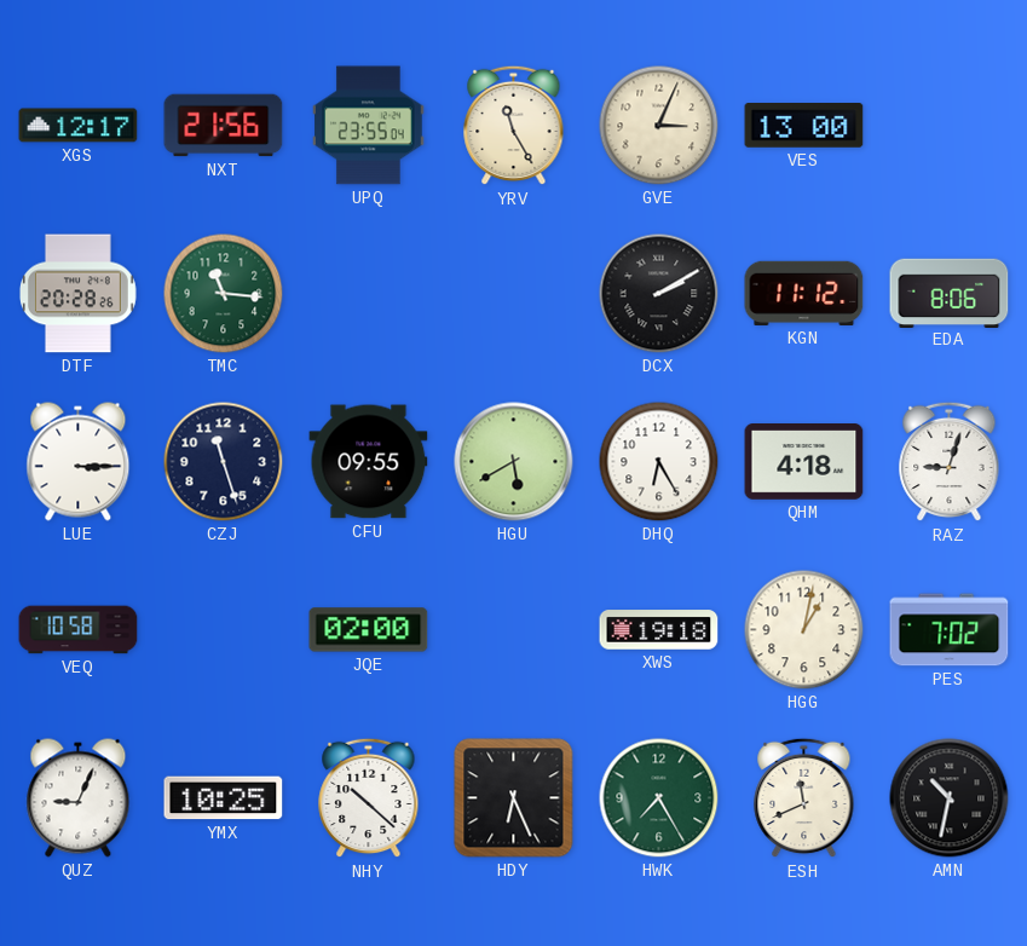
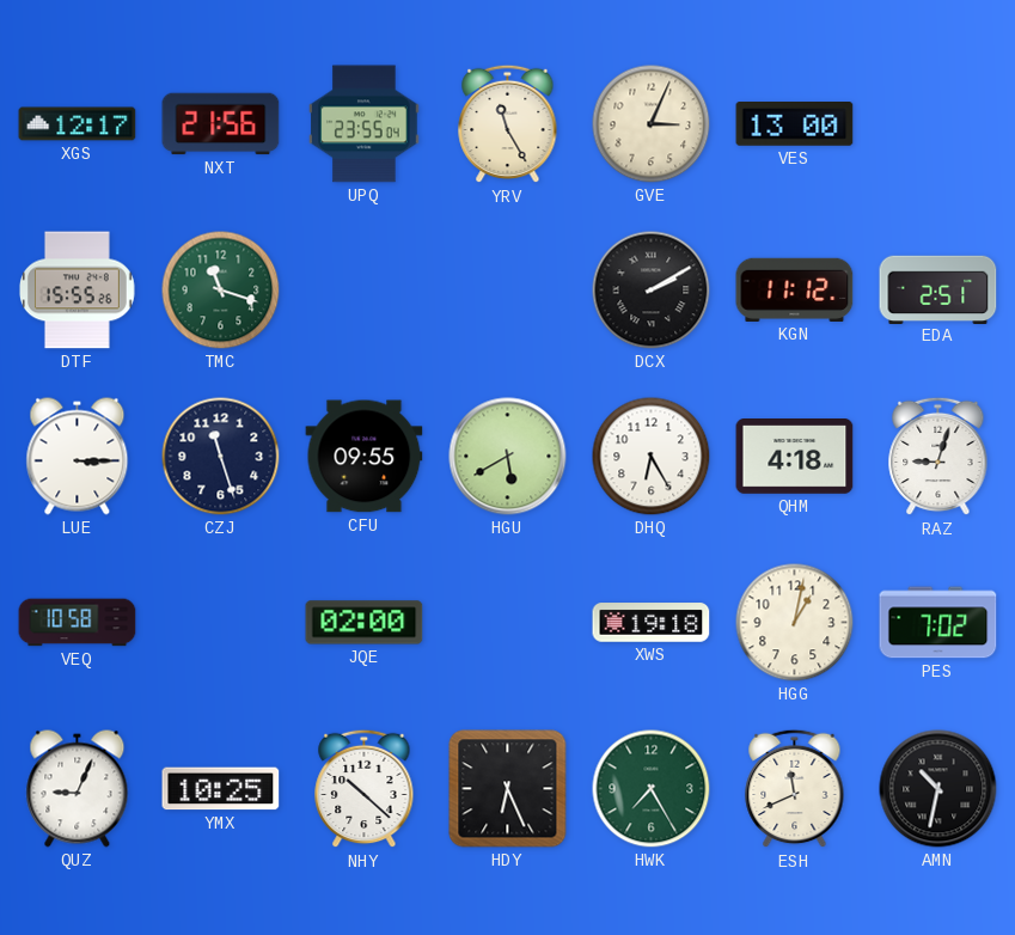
DTF: 20:28 -> 15:55
TMC: 11:16 -> 11:18
EDA: 8:06 -> 2:51
